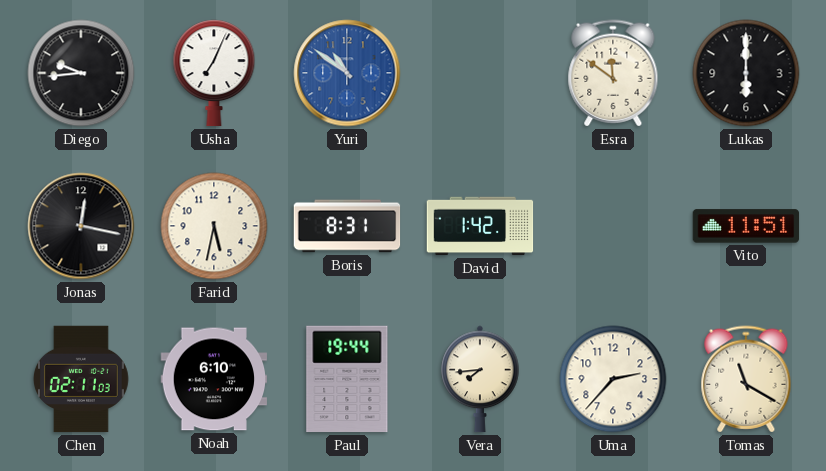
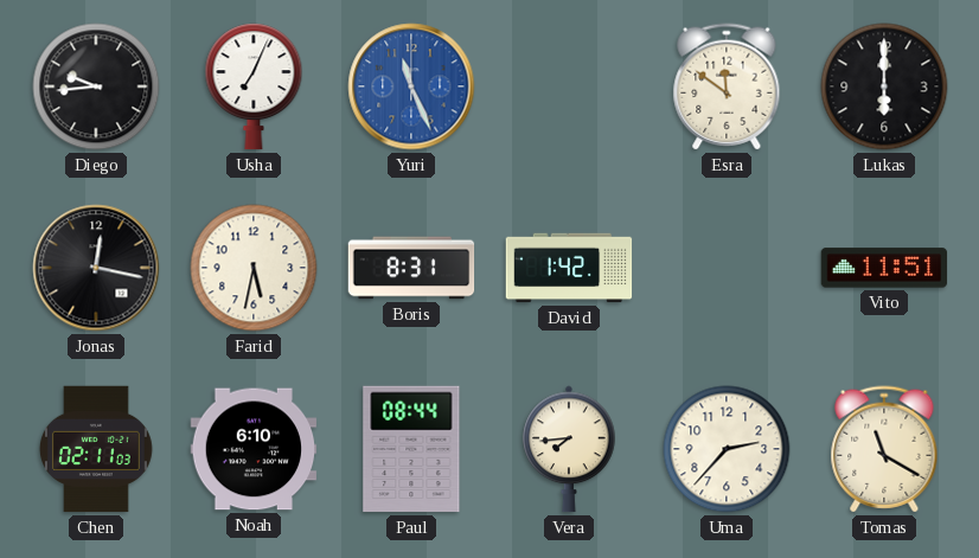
Yuri: 10:51 -> 11:26
Paul: 19:44 -> 08:44
